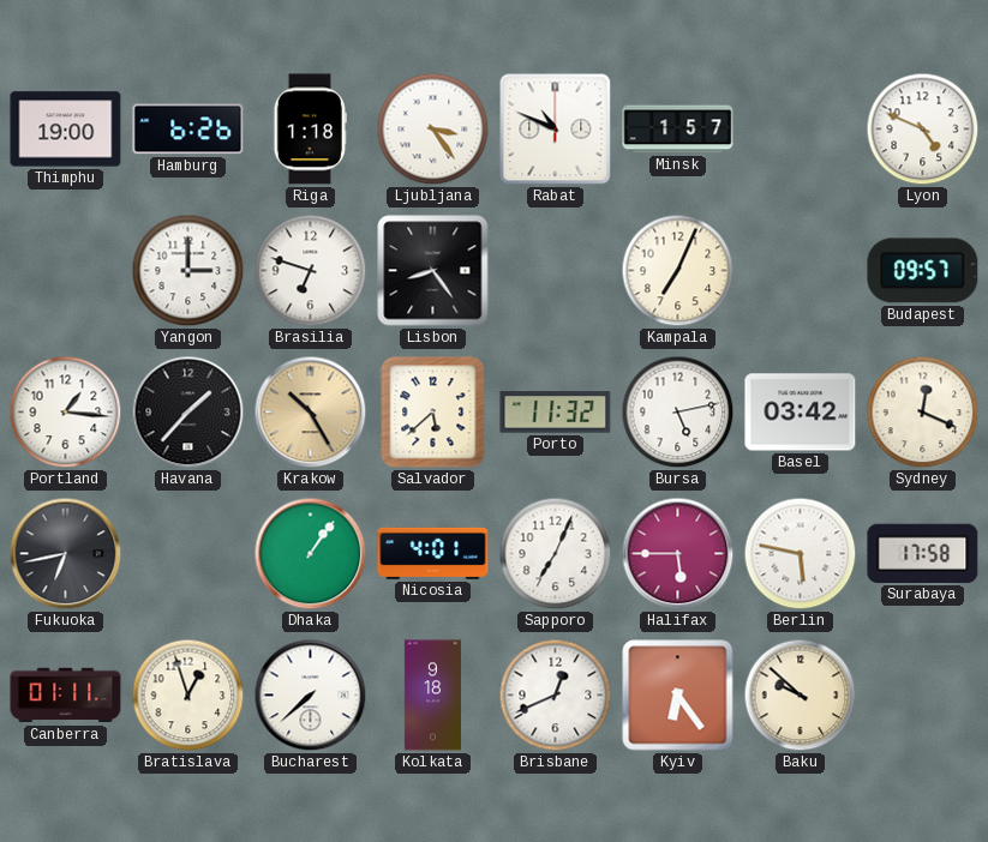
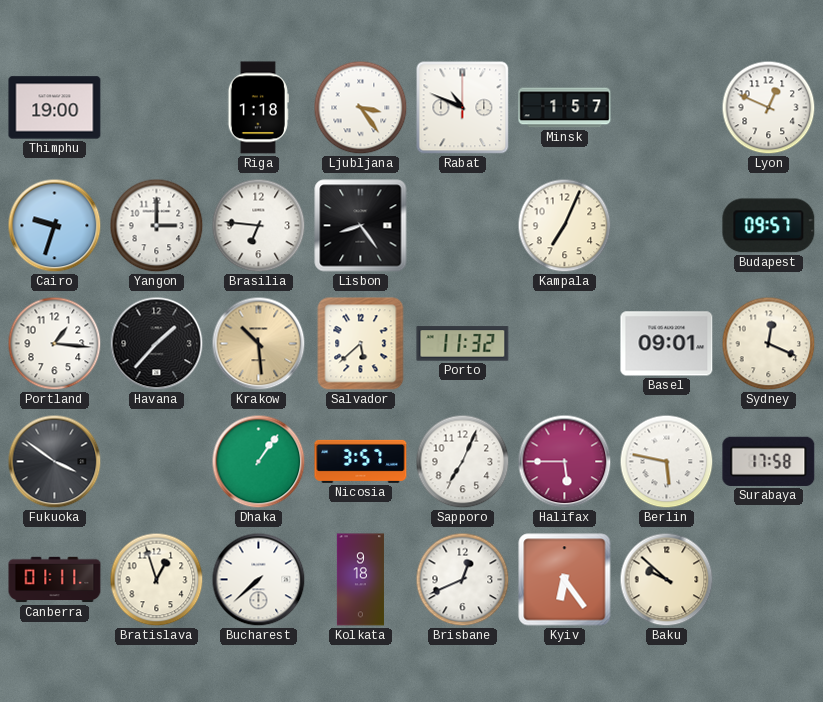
Hamburg: 6:26 -> none
Lyon: 4:49 -> 12:49
Cairo: none -> 9:33
Brasilia: 6:48 -> 6:46
Krakow: 10:25 -> 10:29
Bursa: 5:13 -> none
Basel: 03:42 -> 09:01
Fukuoka: 6:43 -> 3:51
Nicosia: 4:01 -> 3:57
